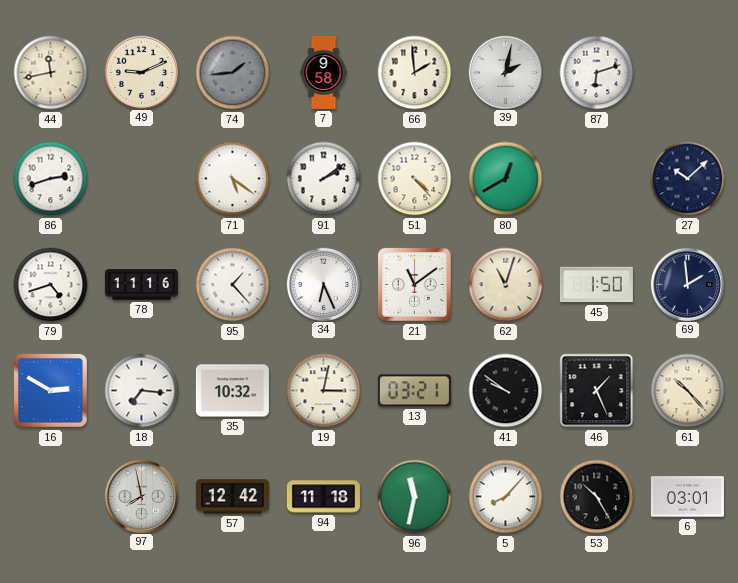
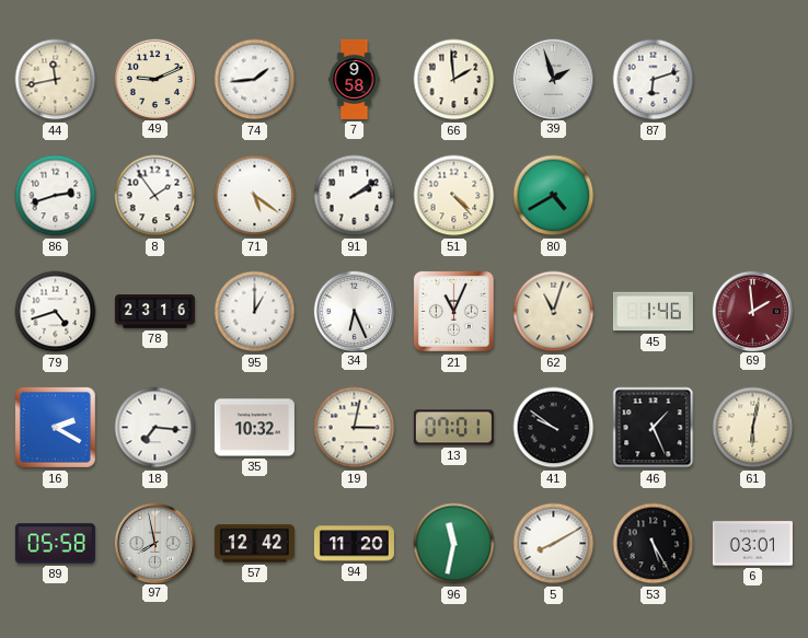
74 dial: grey -> white
39: 2:02 -> 1:57
8: none -> 1:54
80: 12:40 -> 4:40
27: 10:08 -> none
78: 11:16 -> 23:16
95: 1:23 -> 1:00
21: 11:09 -> 11:04
45: 1:50 -> 1:46
69 dial: navy -> burgundy
16: 2:50 -> 2:20
13: 03:21 -> 07:01
61: 10:23 -> 6:02
89: none -> 05:58
94: 11:18 -> 11:20
5: 8:07 -> 8:10
53: 10:25 -> 5:25
